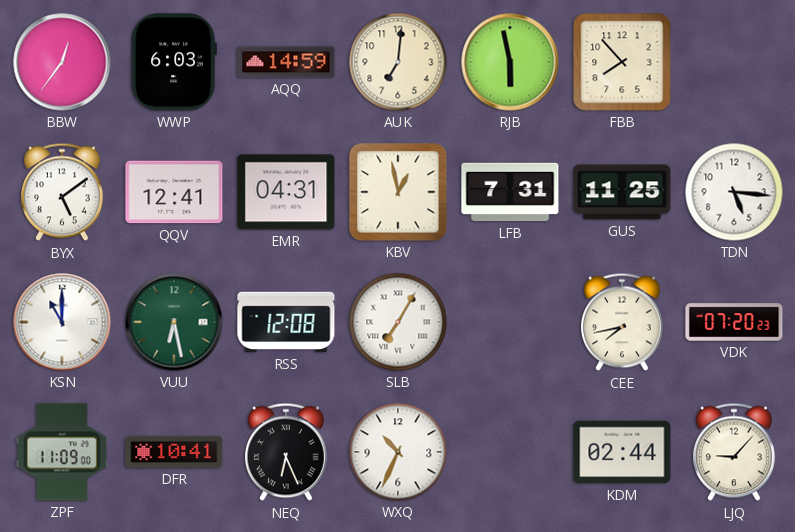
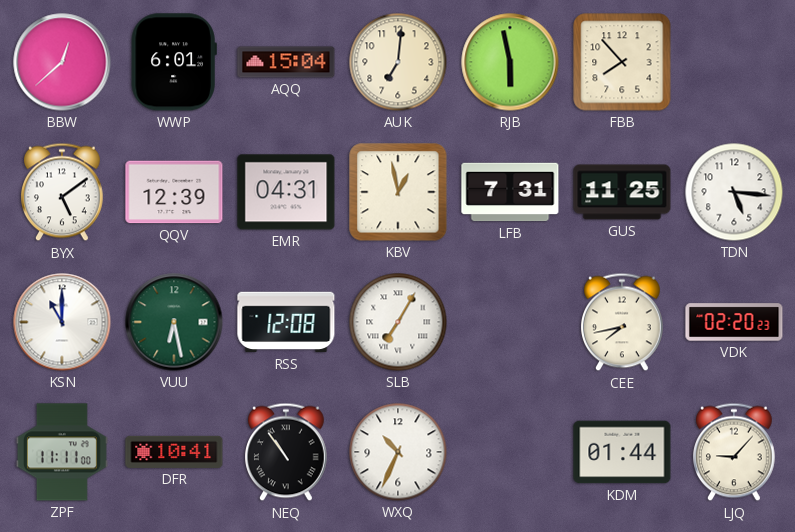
BBW: 12:36 -> 12:38
WWP: 6:03 -> 6:01
AQQ: 14:59 -> 15:04
QQV: 12:41 -> 12:39
VDK: 07:20 -> 02:20
ZPF: 11:09 -> 11:11
NEQ: 6:26 -> 10:54
KDM: 02:44 -> 01:44
